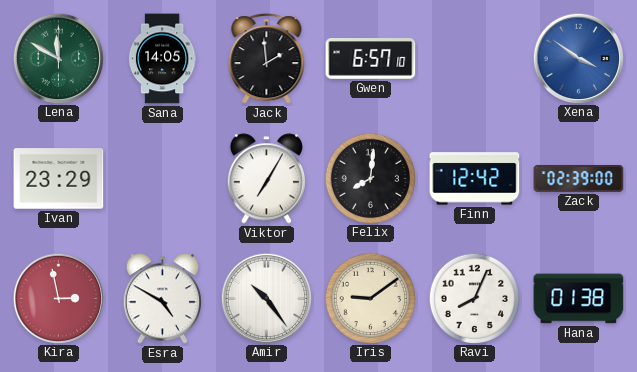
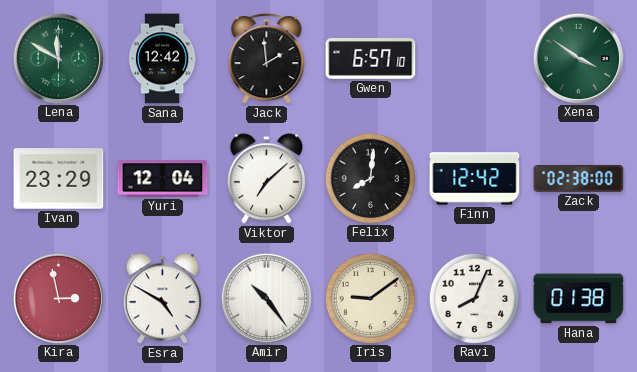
Sana: 14:05 -> 12:42
Xena dial: blue -> green
Yuri: none -> 12:04
Viktor: 7:05 -> 7:08
Zack: 02:39 -> 02:38
